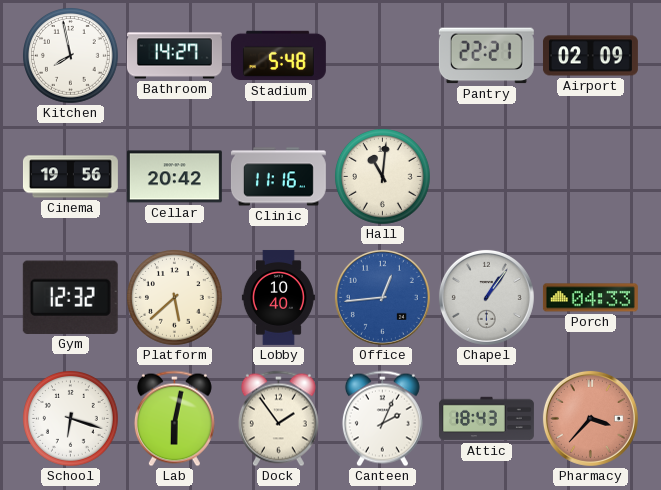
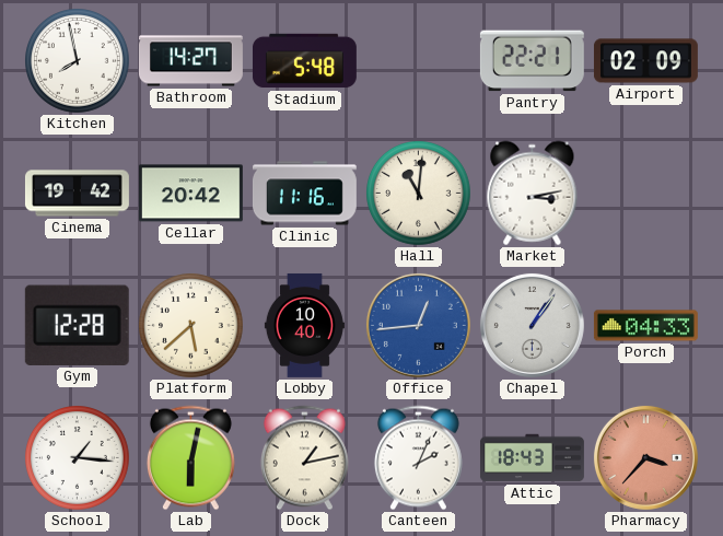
Cinema: 19:56 -> 19:42
Market: none -> 3:13
Gym: 12:32 -> 12:28
School: 6:18 -> 1:16
Dock: 1:54 -> 1:13
